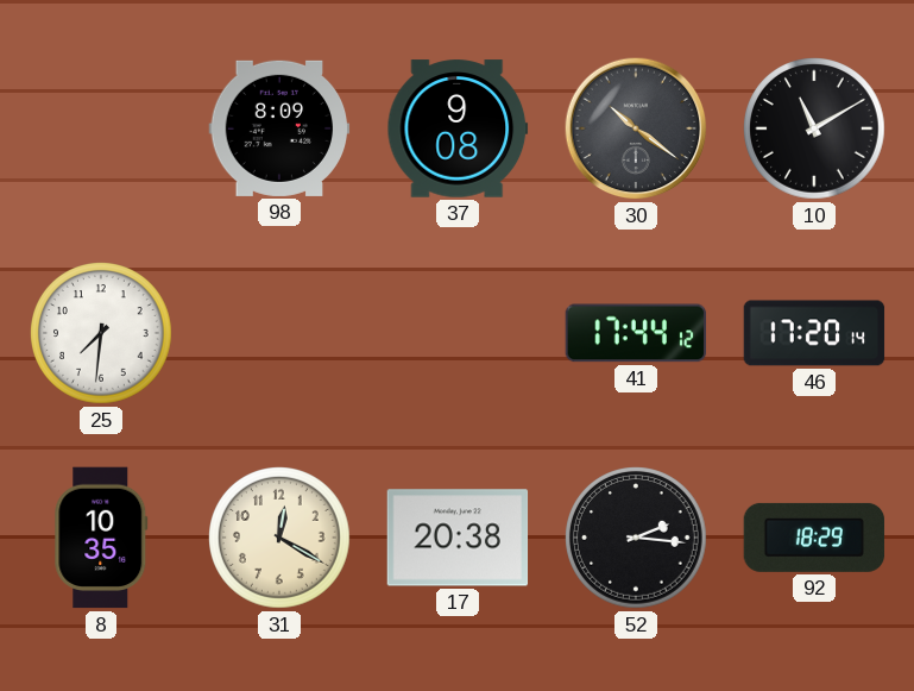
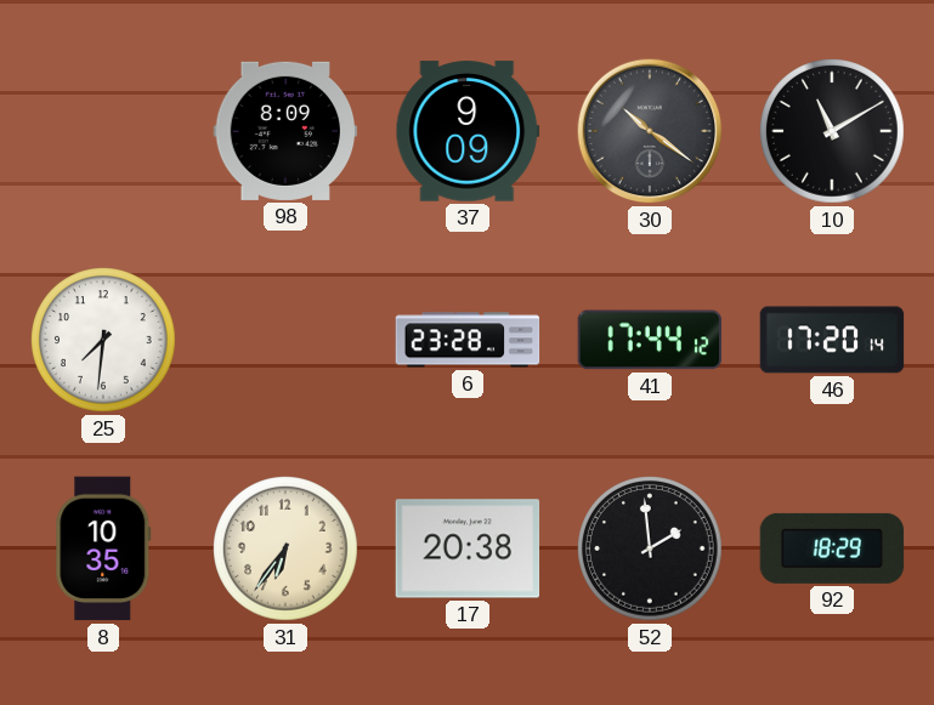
37: 9:08 -> 9:09
6: none -> 23:28
31: 12:20 -> 6:36
52: 2:16 -> 1:59
